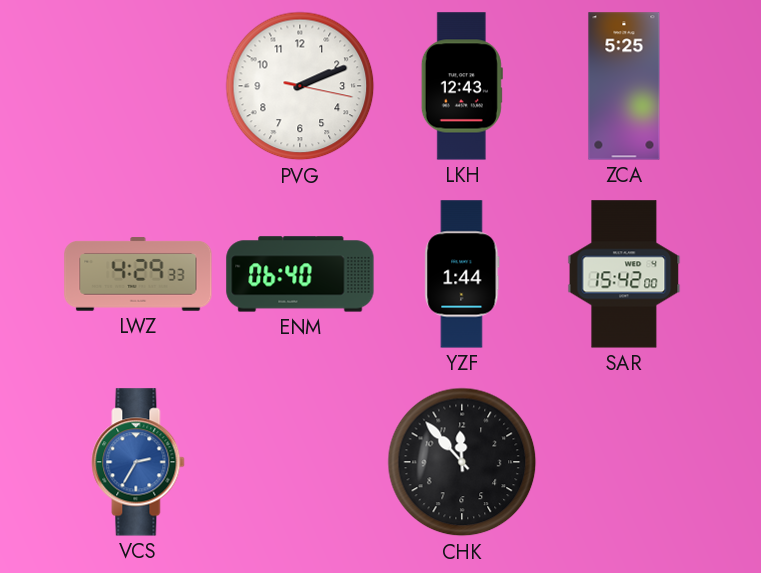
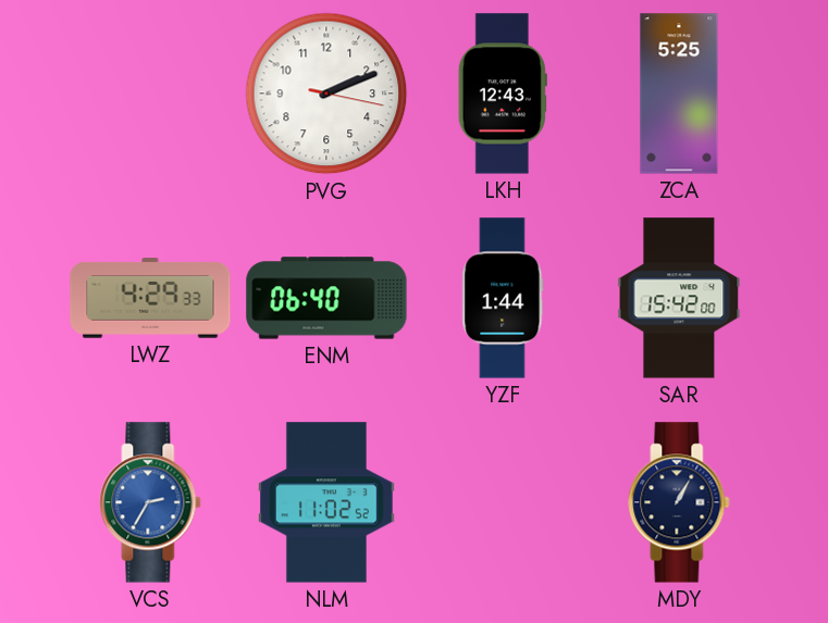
NLM: none -> 11:02
CHK: 11:53 -> none
MDY: none -> 1:05
